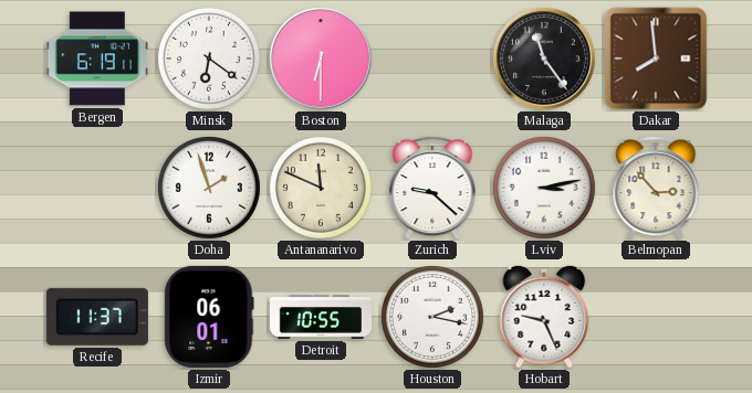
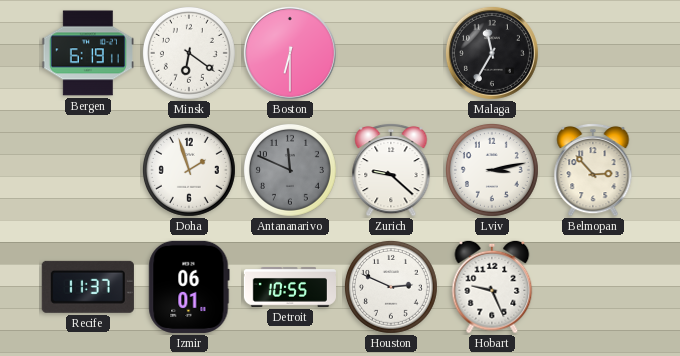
Malaga: 11:24 -> 11:35
Dakar: 7:59 -> none
Antananarivo dial: cream -> grey
Houston: 2:17 -> 2:49
